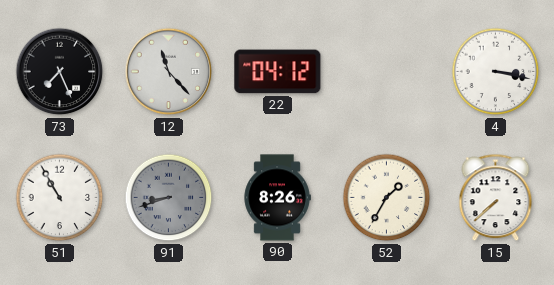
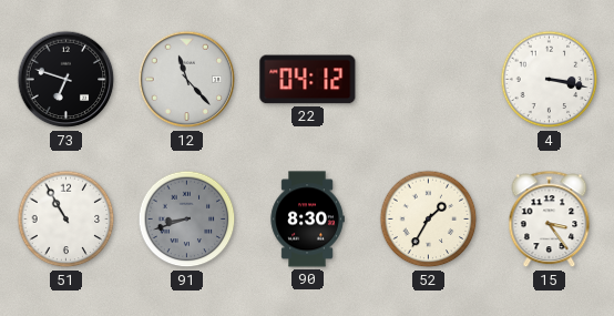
73: 7:26 -> 6:48
90: 8:26 -> 8:30
15: 7:38 -> 3:24
